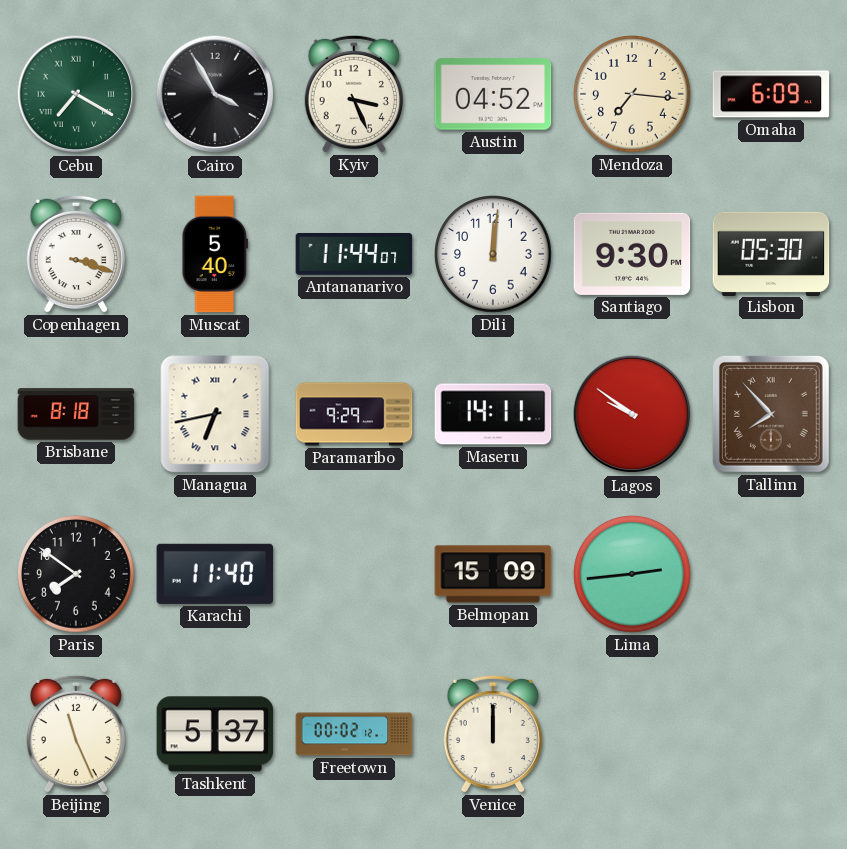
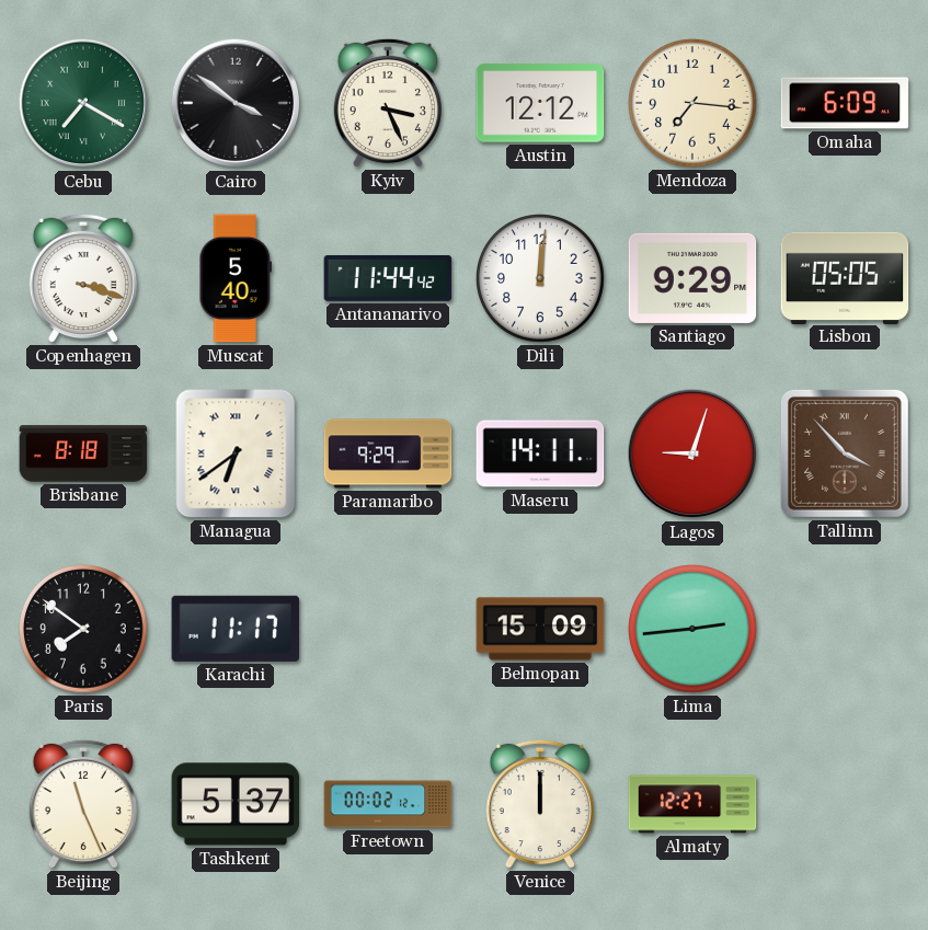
Cairo: 3:55 -> 3:51
Austin: 04:52 -> 12:12
Antananarivo: 11:44:07 -> 11:44:42
Santiago: 9:30 -> 9:29
Lisbon: 05:30 -> 05:05
Managua: 6:43 -> 6:39
Lagos: 9:51 -> 9:03
Tallinn: 7:53 -> 3:53
Karachi: 11:40 -> 11:17
Almaty: none -> 12:27
